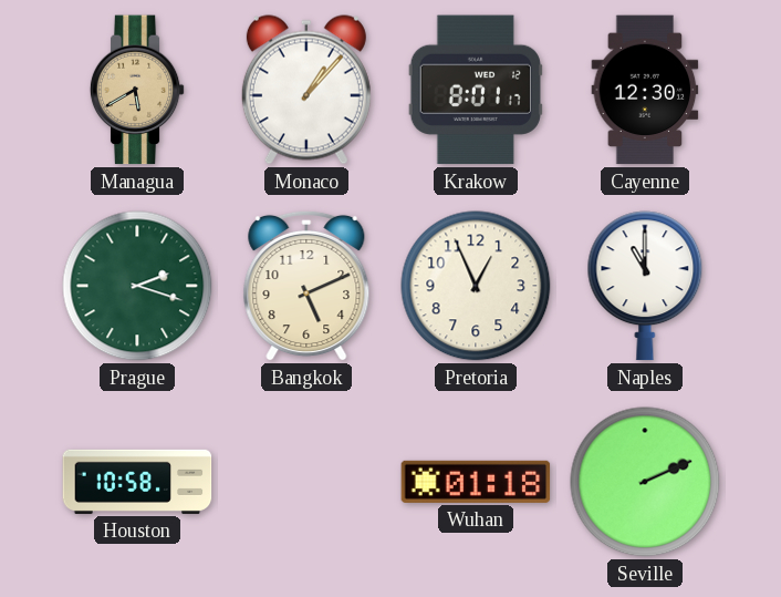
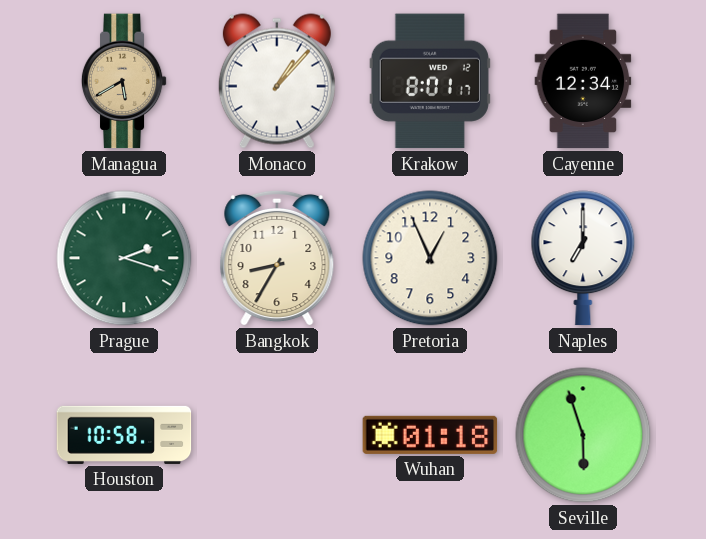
Cayenne: 12:30 -> 12:34
Bangkok: 5:11 -> 8:35
Naples: 11:00 -> 7:00
Seville: 2:11 -> 5:57
